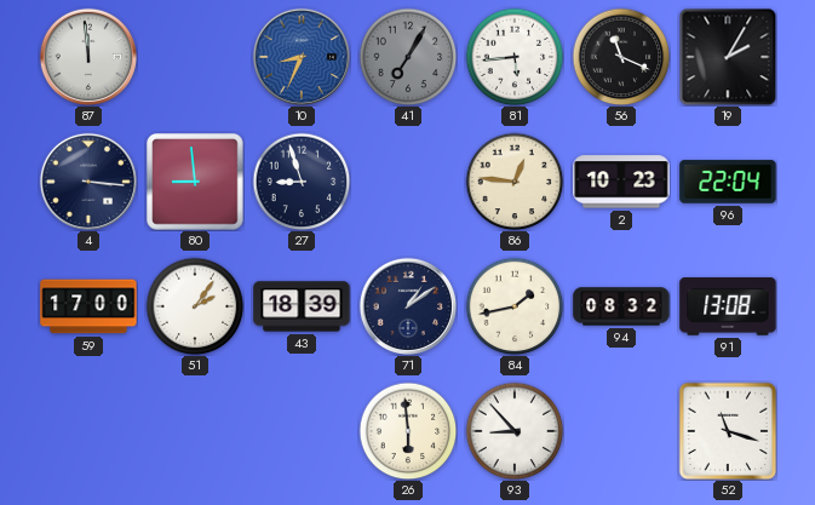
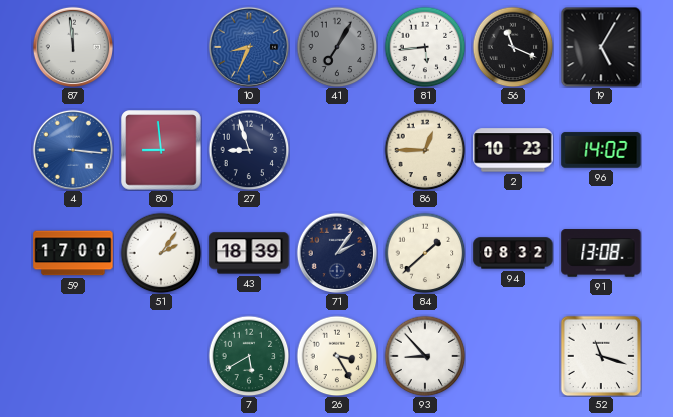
19: 2:05 -> 5:05
4 dial: navy -> blue
86: 12:46 -> 12:45
96: 22:04 -> 14:02
71: 1:09 -> 2:06
84: 1:43 -> 1:38
7: none -> 5:40
26: 5:59 -> 3:25
